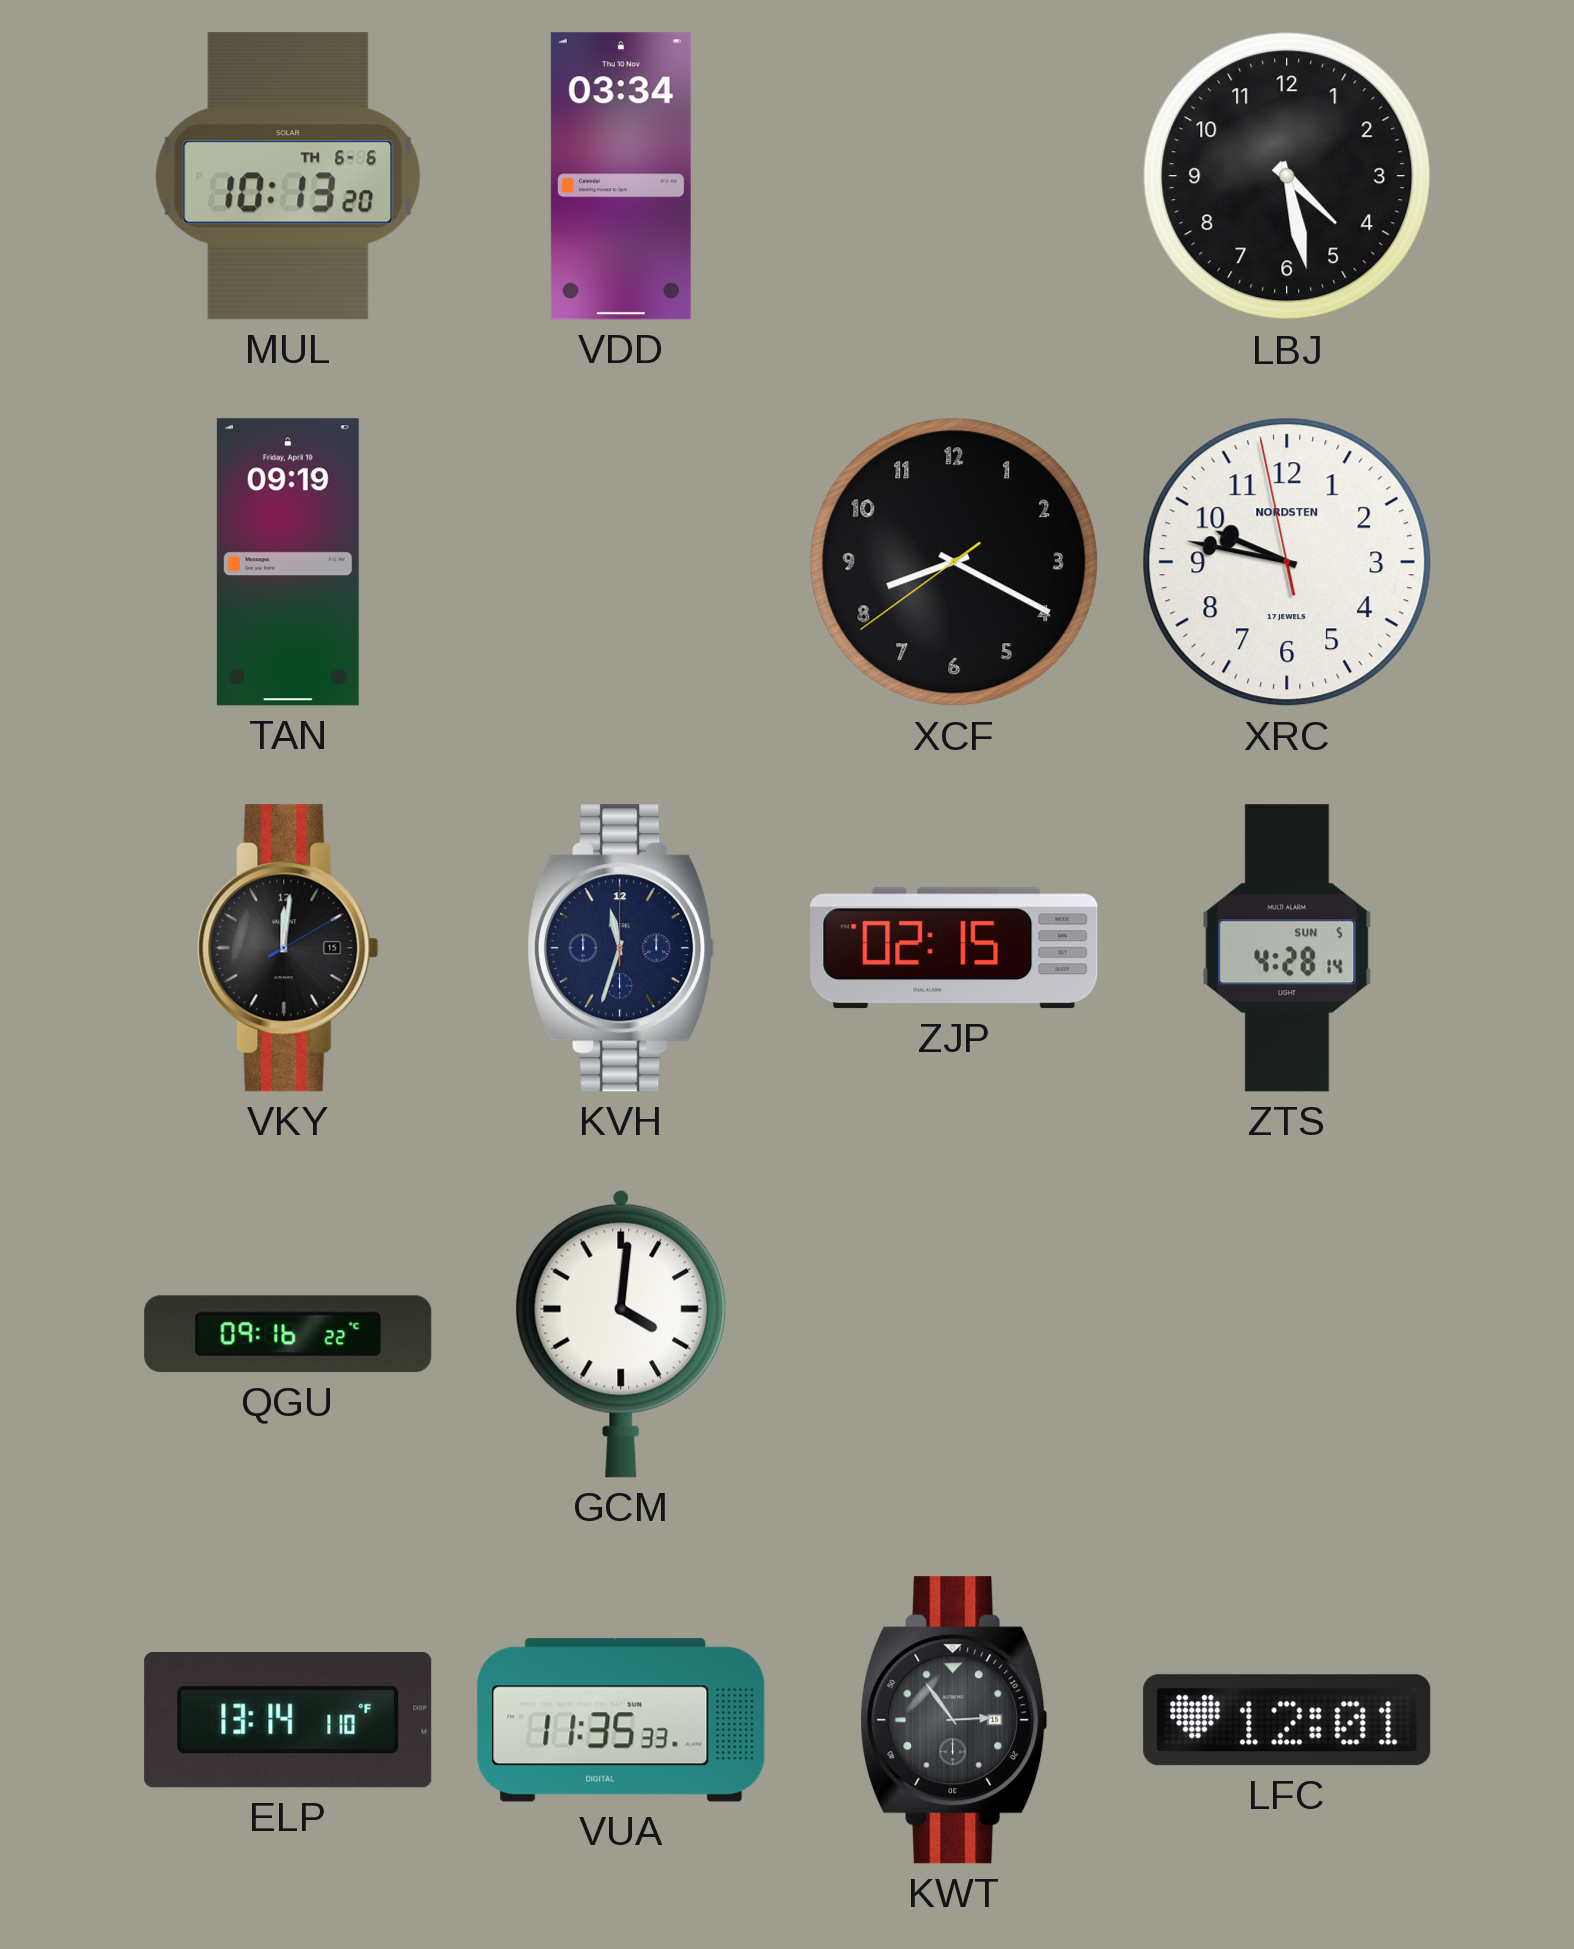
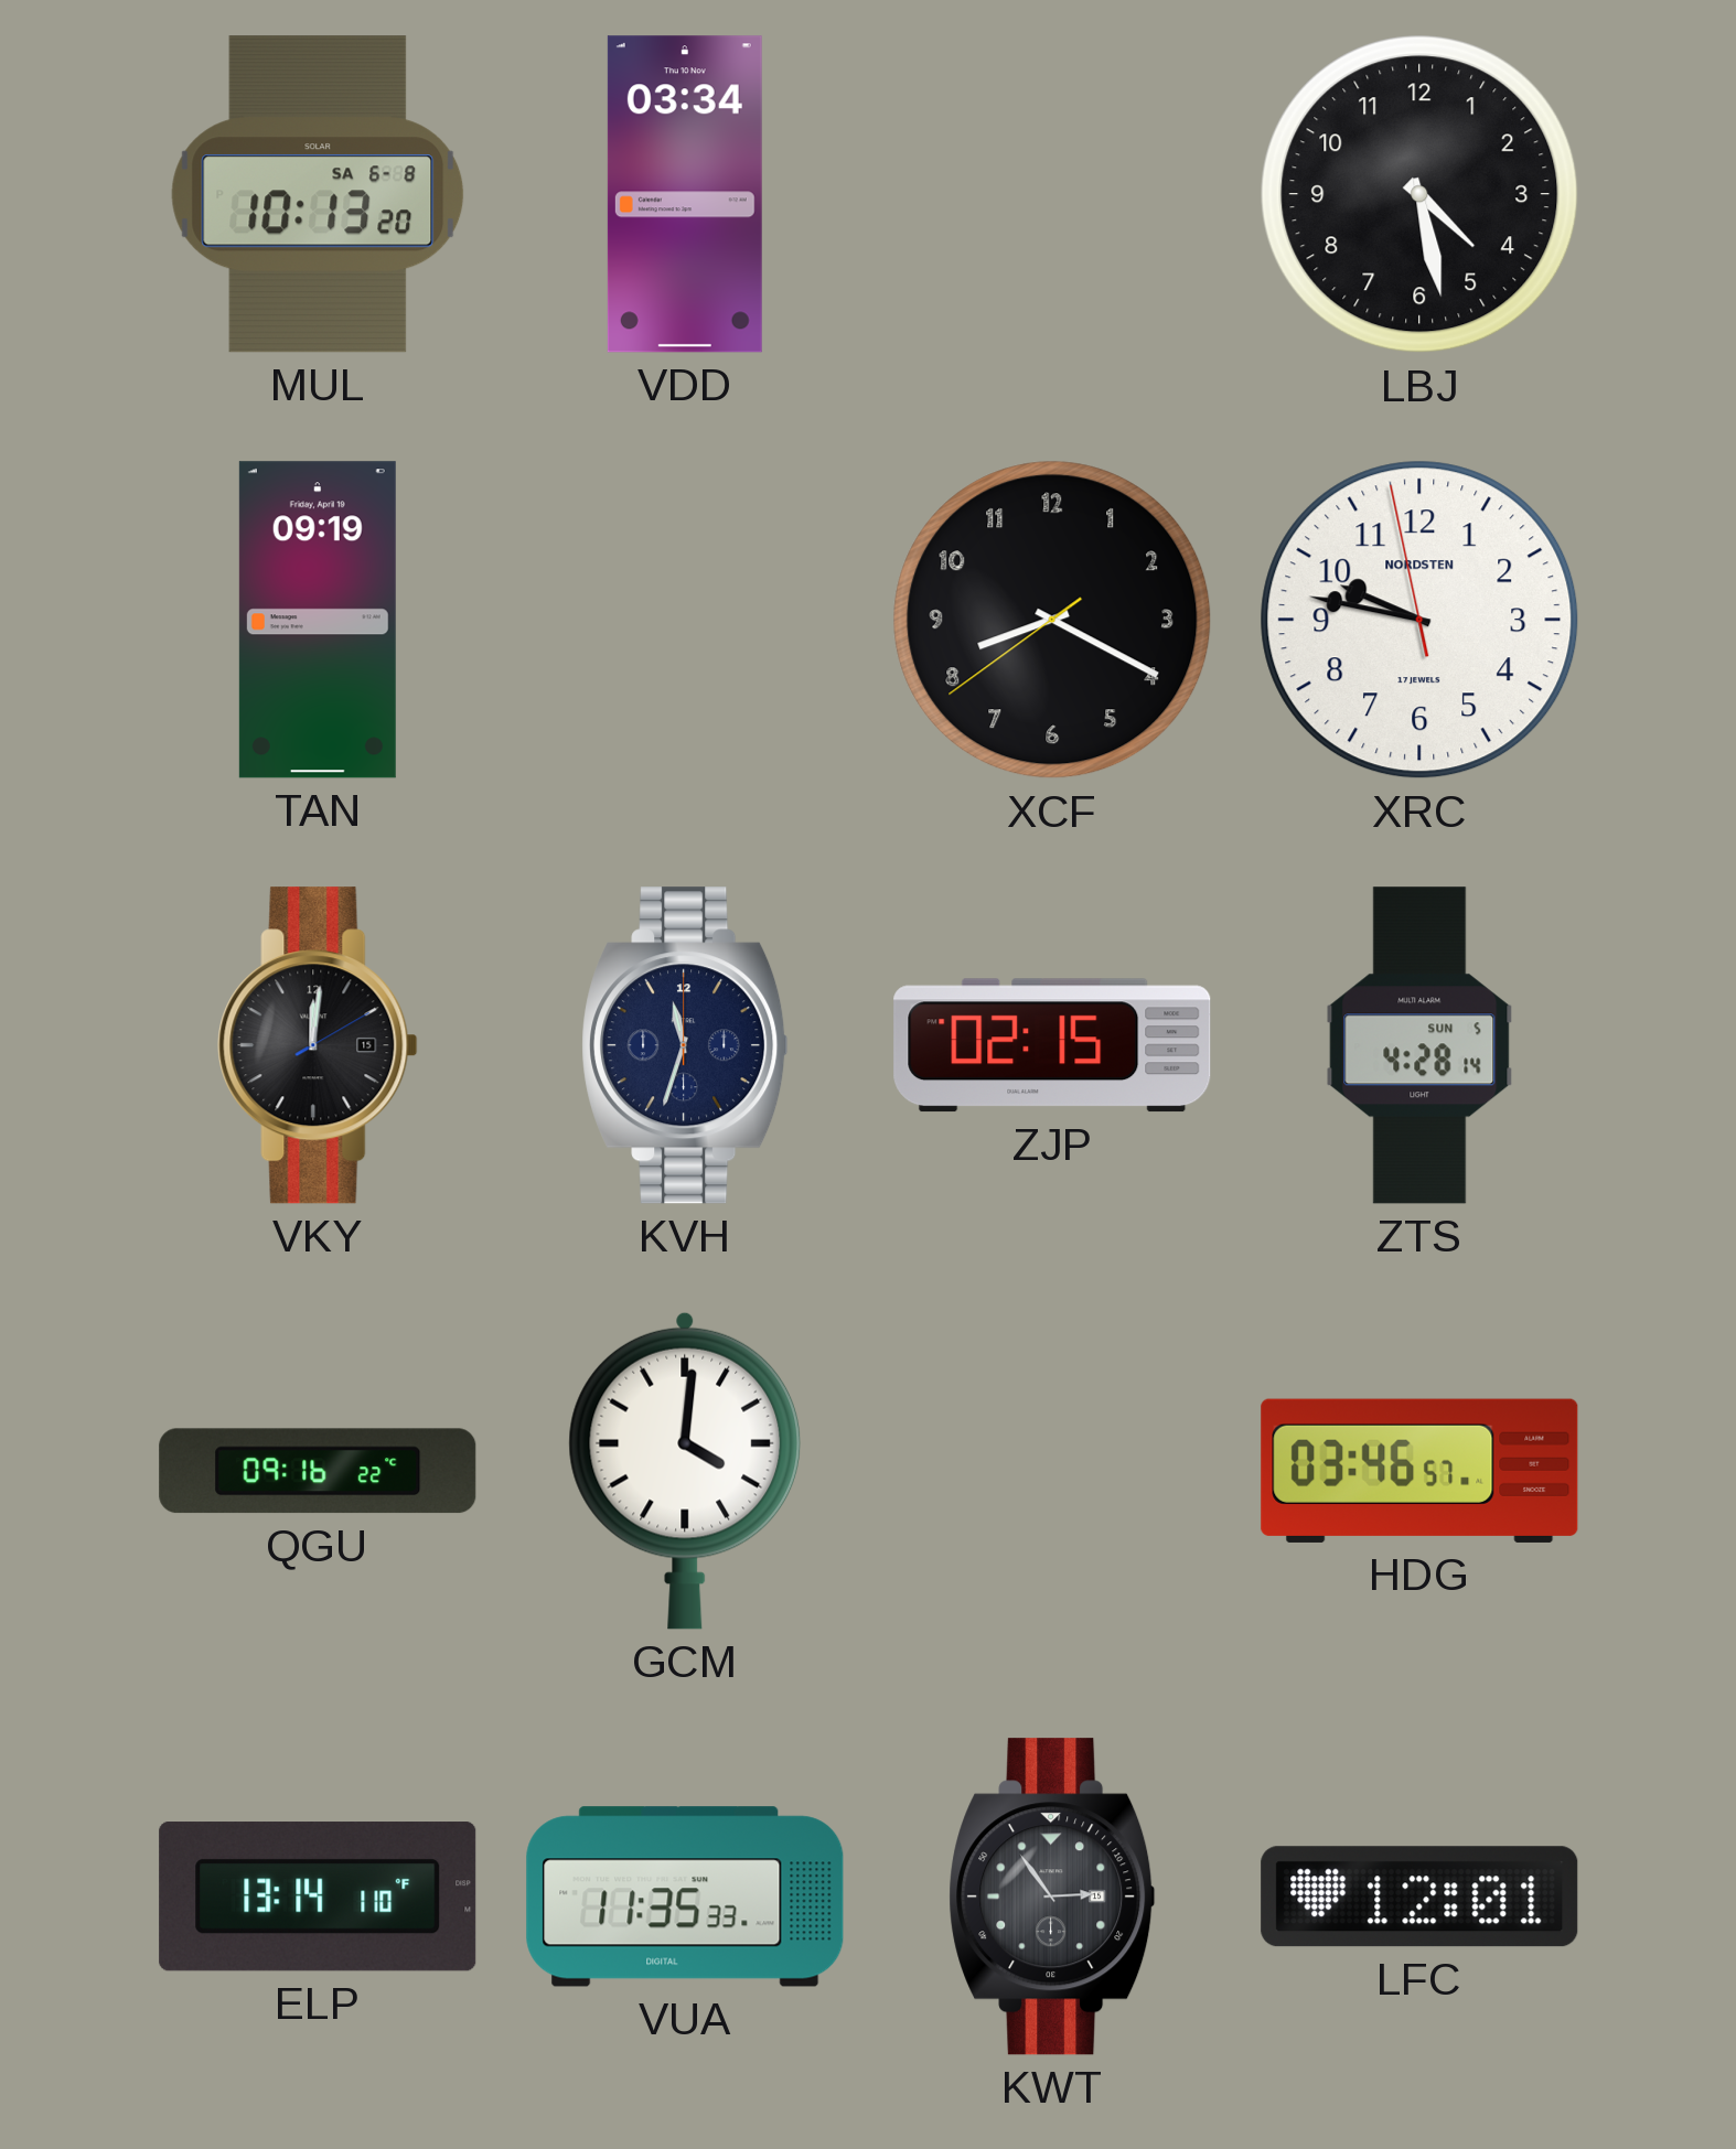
MUL date: TH 6-6 -> SA 6-8
HDG: none -> 03:46
